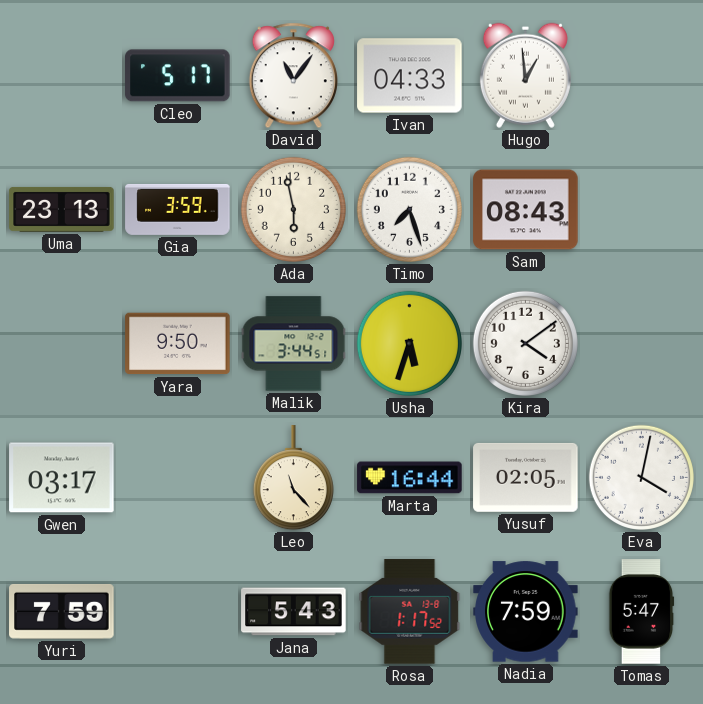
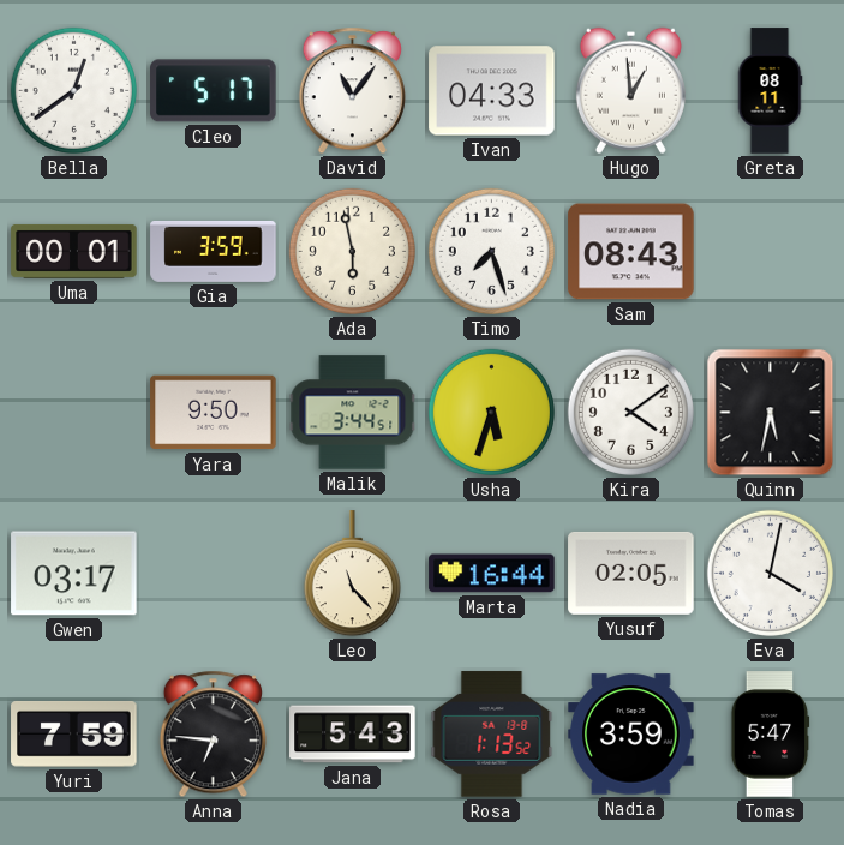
Bella: none -> 12:39
Greta: none -> 08:11
Uma: 23:13 -> 00:01
Quinn: none -> 5:32
Anna: none -> 6:46
Rosa: 1:17 -> 1:13
Nadia: 7:59 -> 3:59
